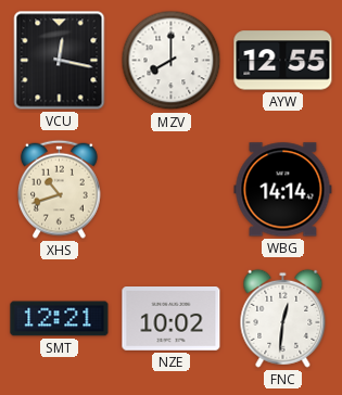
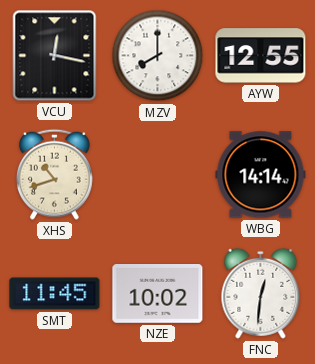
SMT: 12:21 -> 11:45
